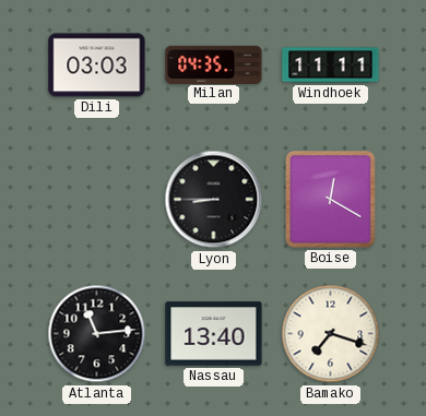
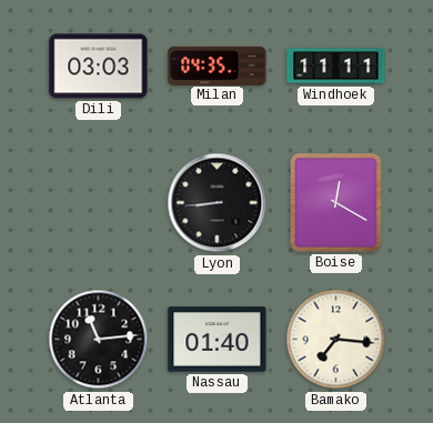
Lyon: 8:45 -> 8:44
Nassau: 13:40 -> 01:40
Bamako: 7:18 -> 7:16
